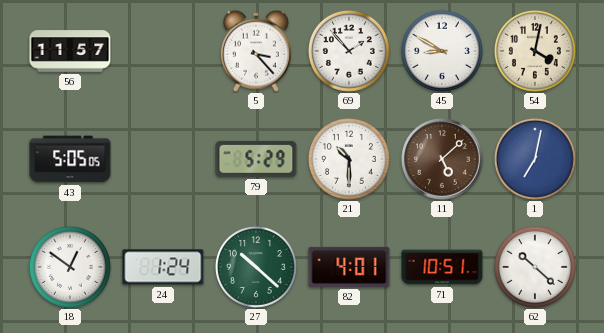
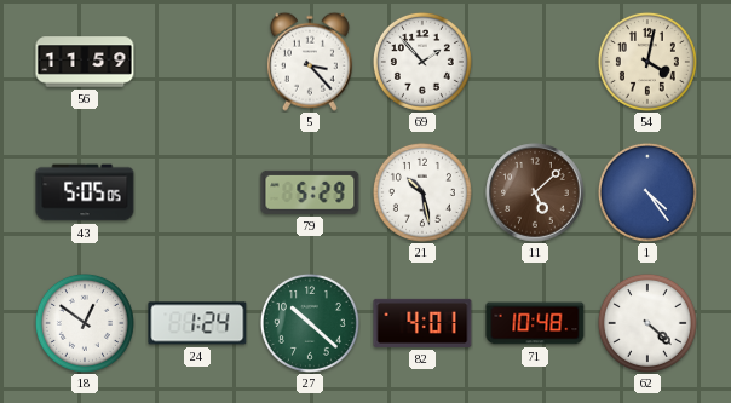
56: 11:57 -> 11:59
45: 8:50 -> none
21: 10:30 -> 10:28
1: 7:02 -> 4:24
71: 10:51 -> 10:48
62: 10:22 -> 4:22
